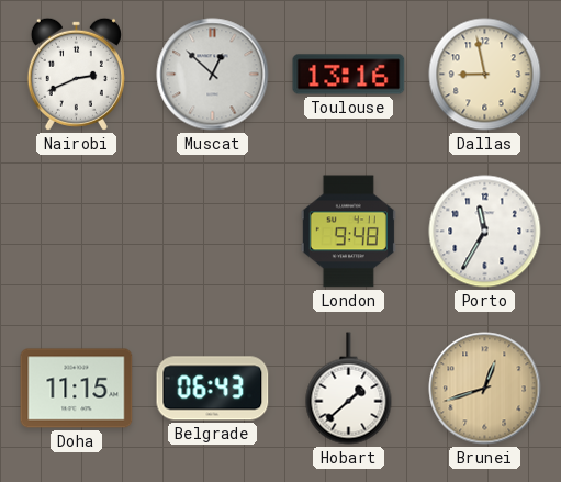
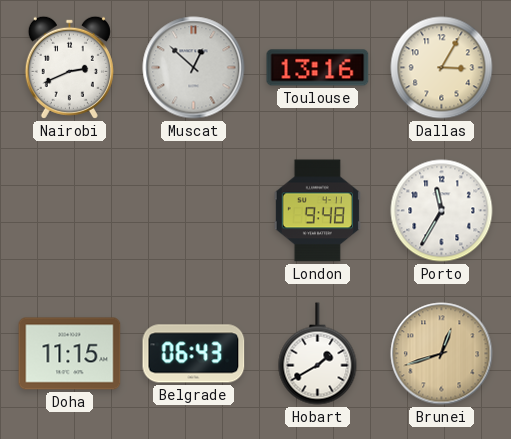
Dallas: 8:58 -> 3:05
Hobart: 1:38 -> 1:40
